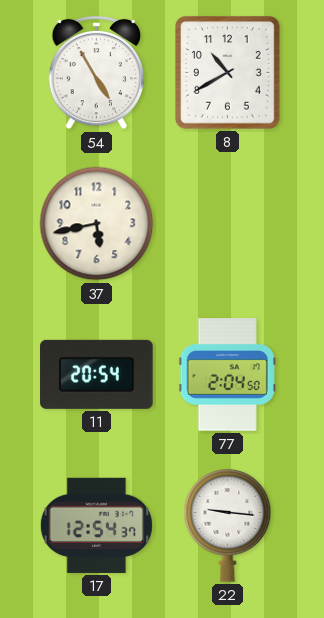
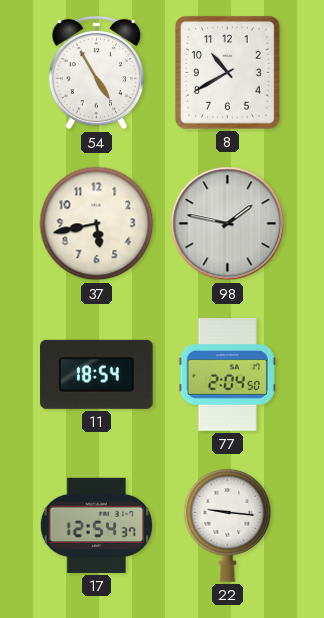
98: none -> 1:47
11: 20:54 -> 18:54
